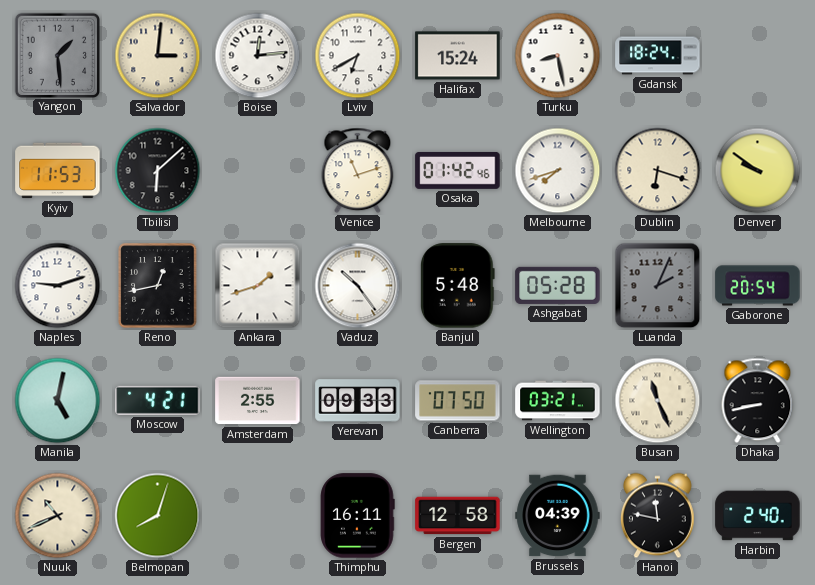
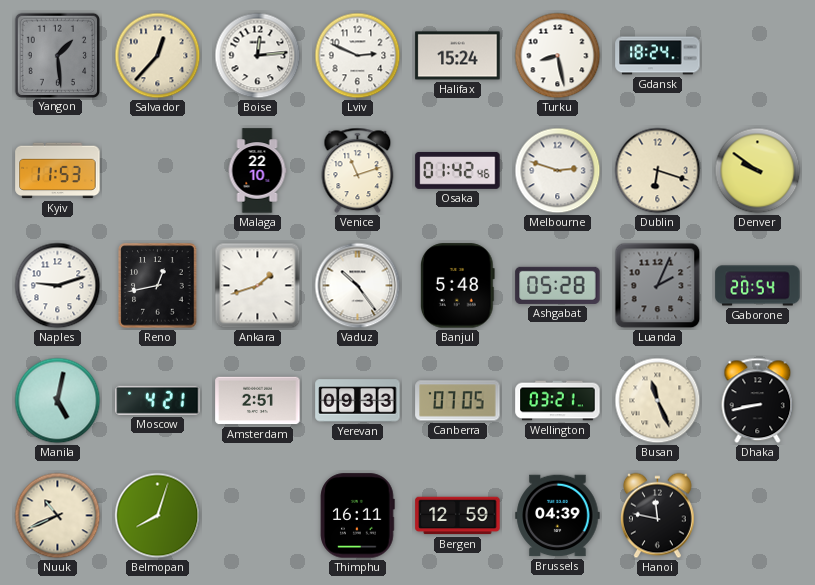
Salvador: 3:01 -> 12:37
Lviv: 6:40 -> 2:49
Tbilisi: 6:08 -> none
Malaga: none -> 22:10
Melbourne: 7:42 -> 2:48
Amsterdam: 2:55 -> 2:51
Canberra: 07:50 -> 07:05
Bergen: 12:58 -> 12:59
Harbin: 2:40 -> none
